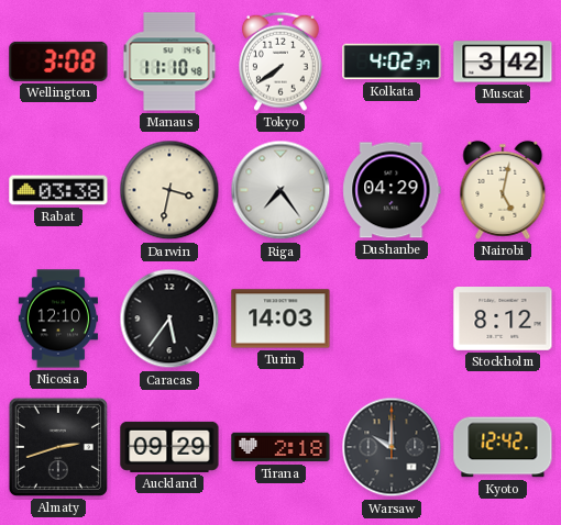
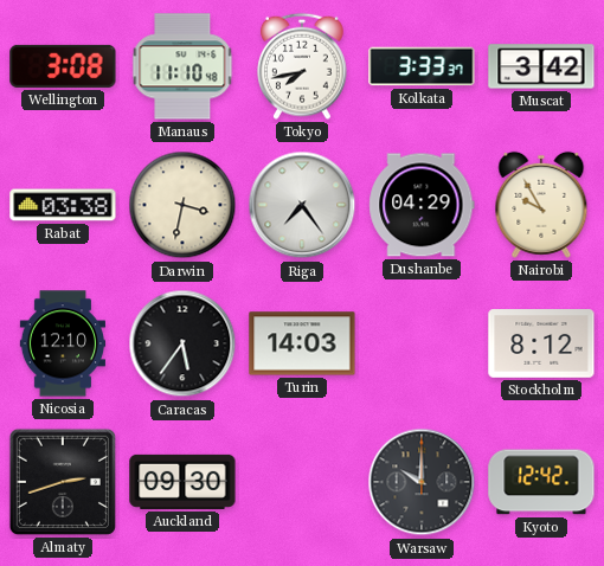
Tokyo: 7:39 -> 7:43
Kolkata: 4:02 -> 3:33
Nairobi: 5:02 -> 9:55
Auckland: 09:29 -> 09:30
Tirana: 2:18 -> none
